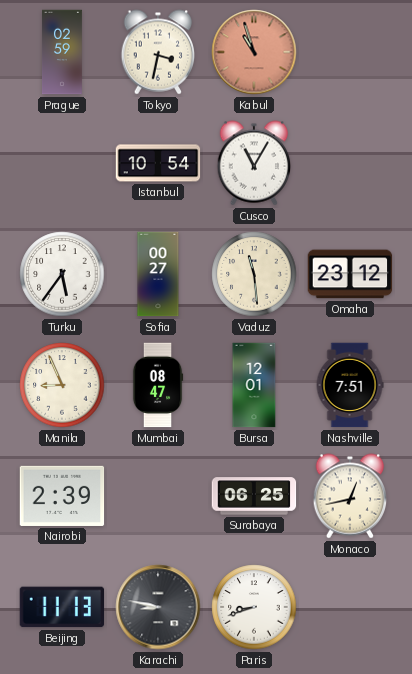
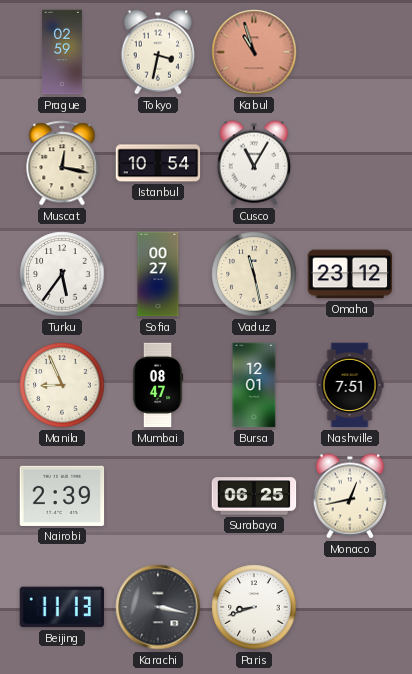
Muscat: none -> 12:17
Vaduz: 11:29 -> 11:28
Karachi: 8:47 -> 3:17
